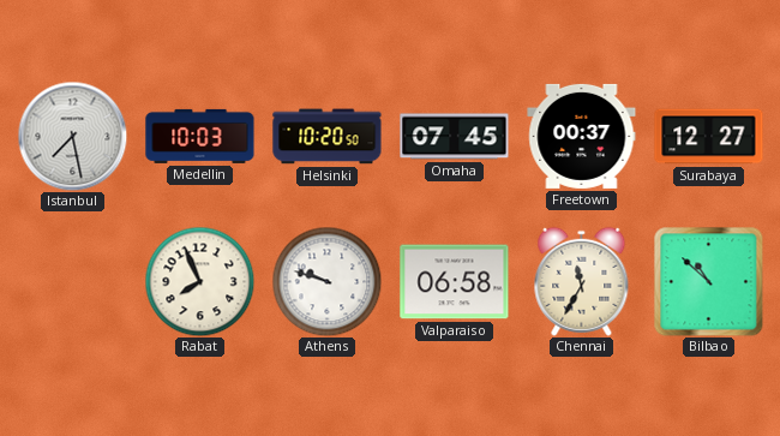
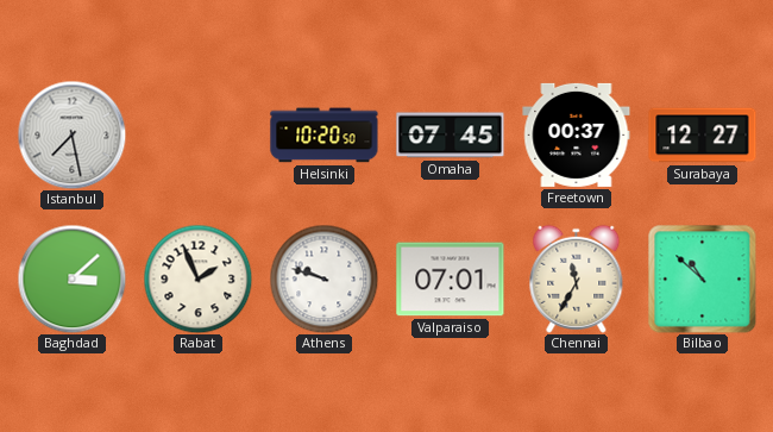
Medellin: 10:03 -> none
Baghdad: none -> 3:08
Rabat: 7:56 -> 1:56
Valparaiso: 06:58 -> 07:01
